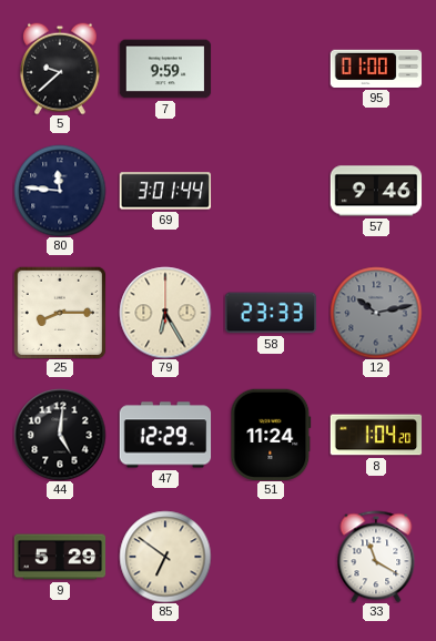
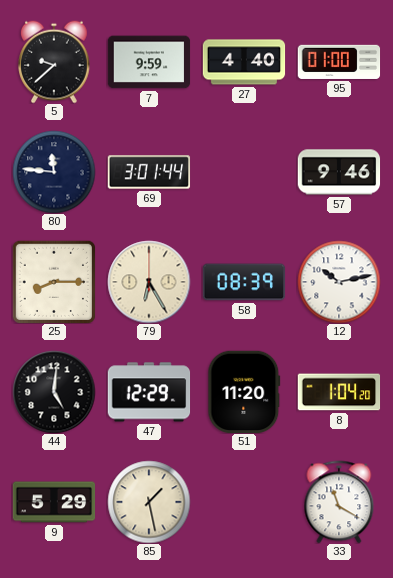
27: none -> 4:40
58: 23:33 -> 08:39
12 dial: grey -> white
51: 11:24 -> 11:20
85: 6:51 -> 1:28
